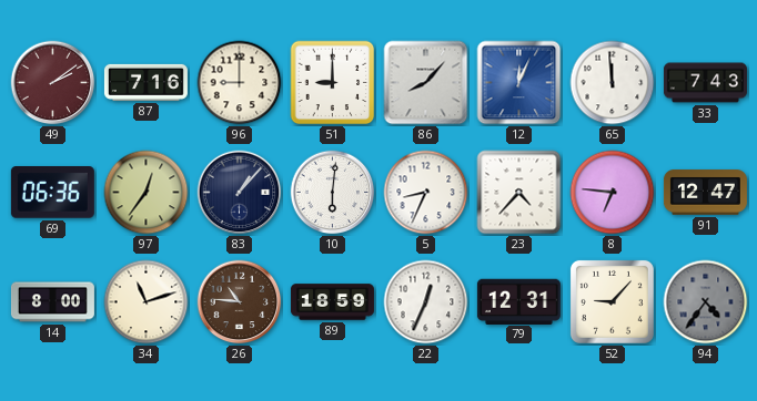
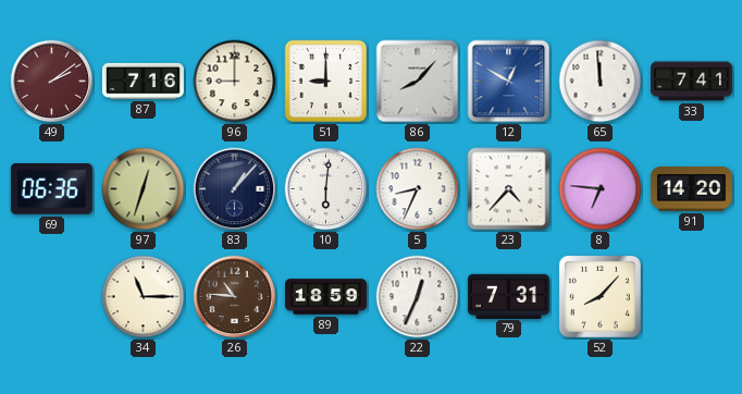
12: 12:04 -> 12:50
33: 7:43 -> 7:41
97: 12:36 -> 12:33
91: 12:47 -> 14:20
14: 8:00 -> none
34: 11:12 -> 11:15
79: 12:31 -> 7:31
52: 9:07 -> 8:07
94: 4:36 -> none
